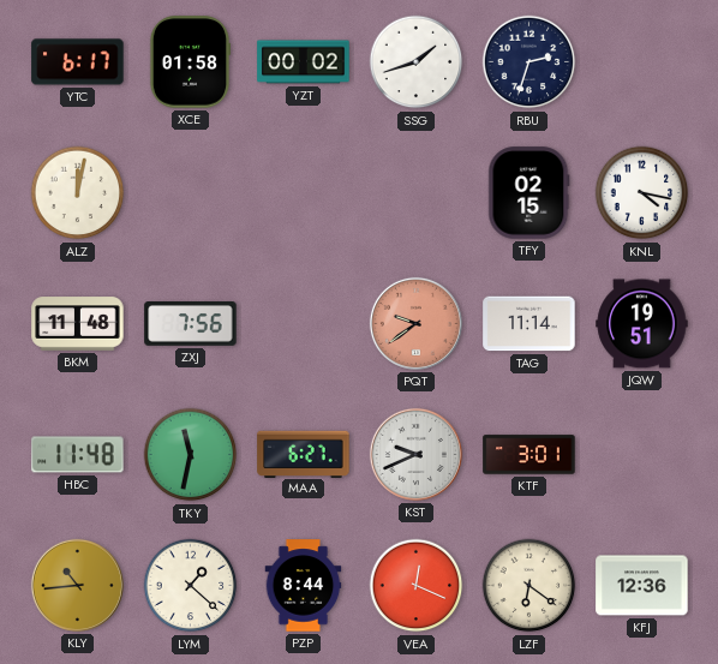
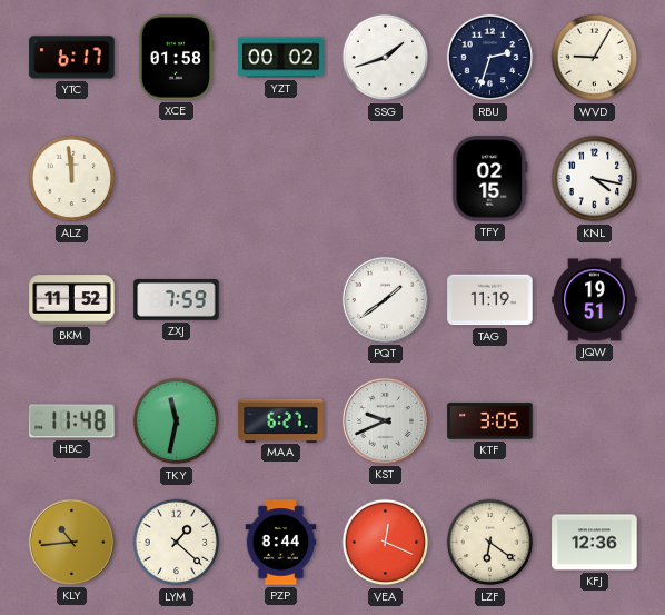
WVD: none -> 9:05
ALZ: 12:02 -> 11:59
BKM: 11:48 -> 11:52
ZXJ: 7:56 -> 7:59
PQT: 9:39 -> 1:39
PQT dial: salmon -> white
TAG: 11:14 -> 11:19
KTF: 3:01 -> 3:05
